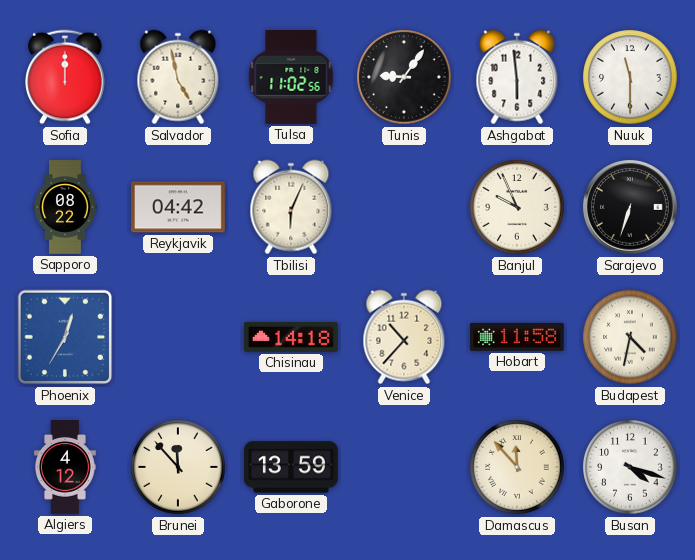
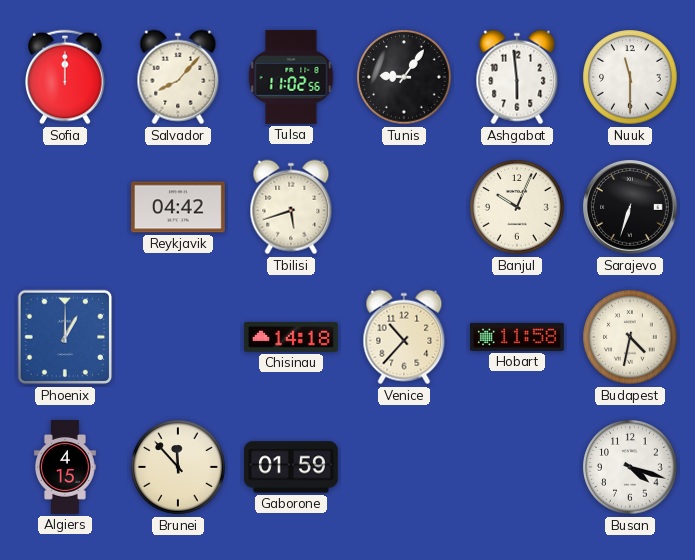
Salvador: 4:58 -> 8:07
Sapporo: 08:22 -> none
Tbilisi: 6:04 -> 5:42
Banjul: 9:56 -> 10:04
Phoenix: 12:35 -> 1:00
Algiers: 4:12 -> 4:15
Gaborone: 13:59 -> 01:59
Damascus: 11:53 -> none
